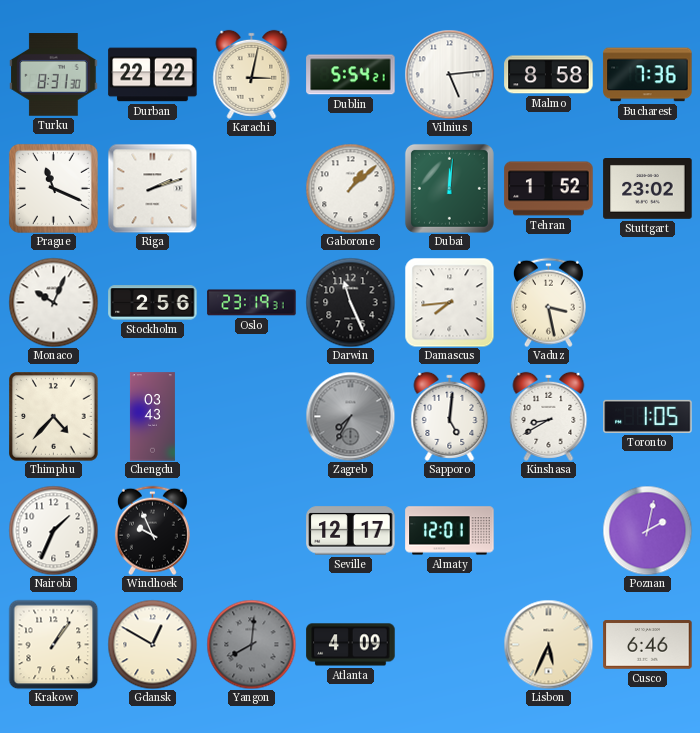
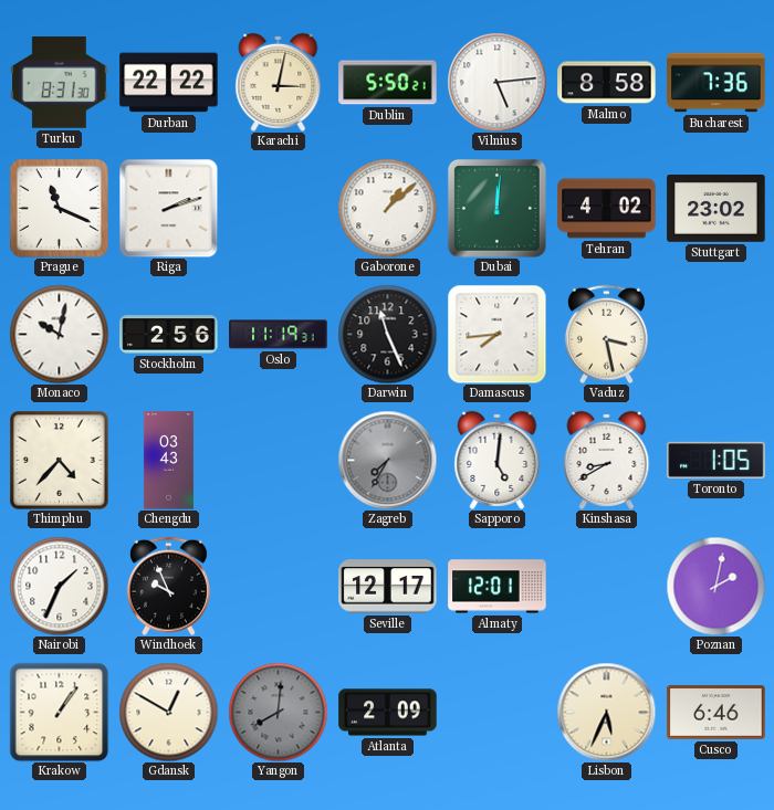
Dublin: 5:54 -> 5:50
Tehran: 1:52 -> 4:02
Monaco: 10:04 -> 10:02
Oslo: 23:19 -> 11:19
Atlanta: 4:09 -> 2:09
